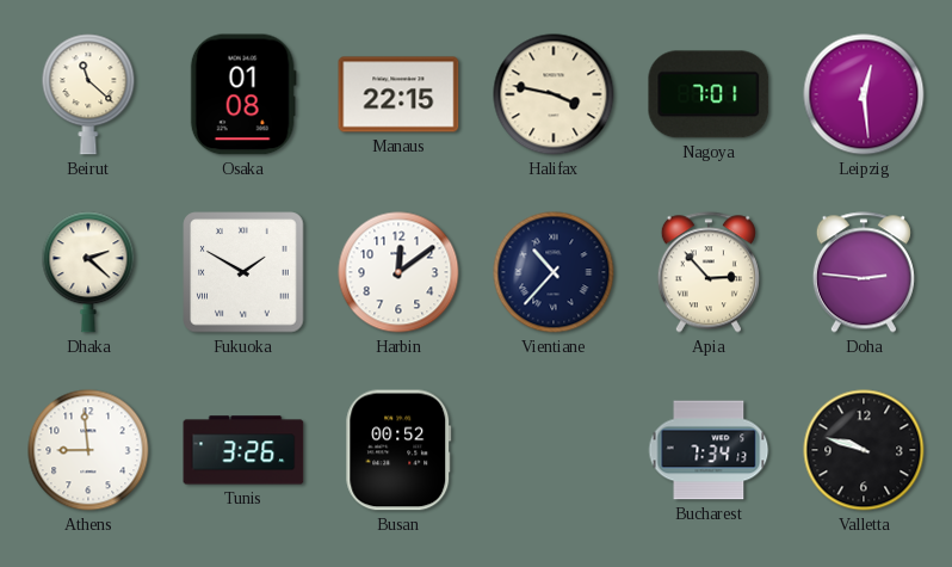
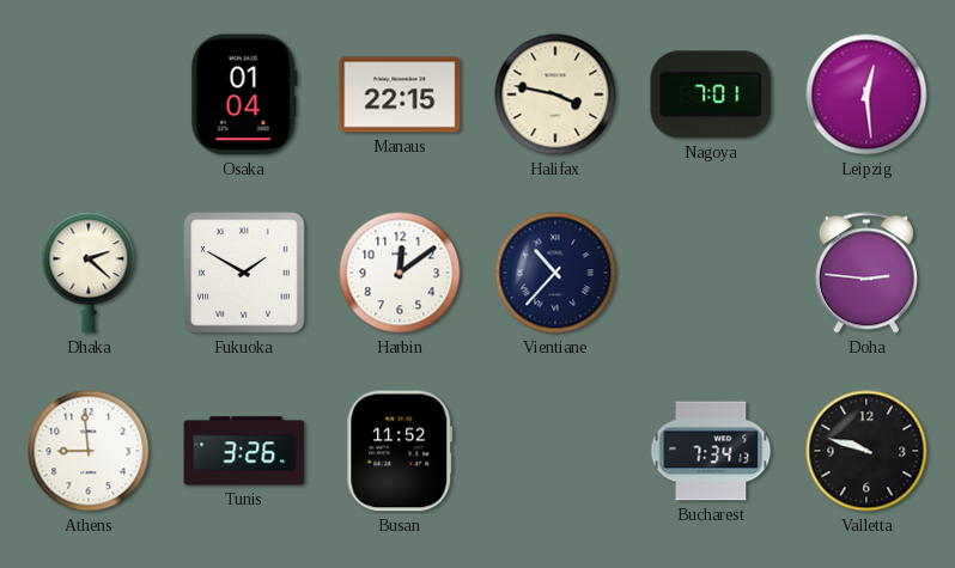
Beirut: 11:22 -> none
Osaka: 01:08 -> 01:04
Apia: 2:53 -> none
Busan: 00:52 -> 11:52
